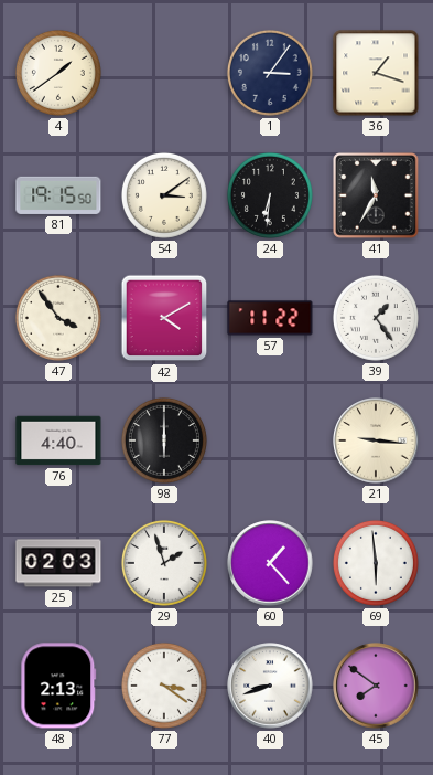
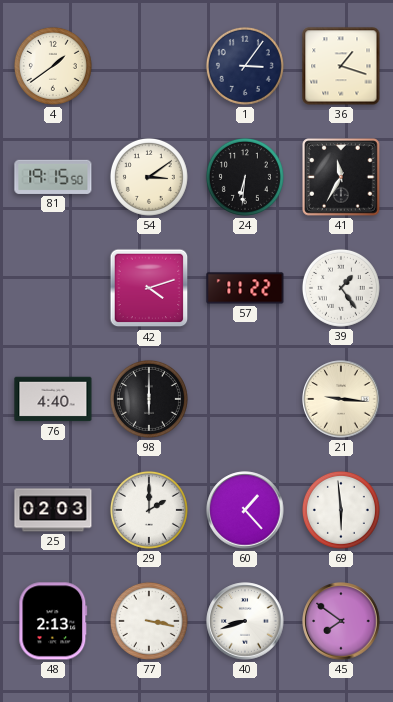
47: 3:54 -> none
42: 4:10 -> 4:12
29: 1:57 -> 2:00
77: 3:21 -> 3:17
